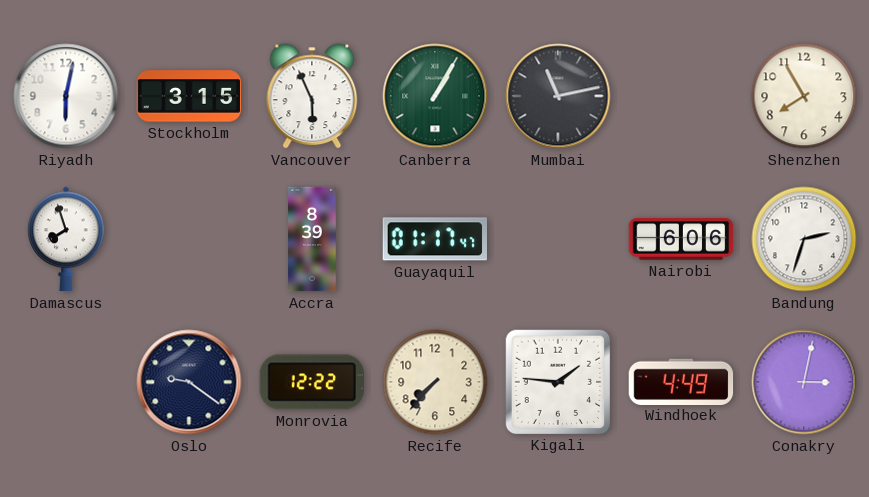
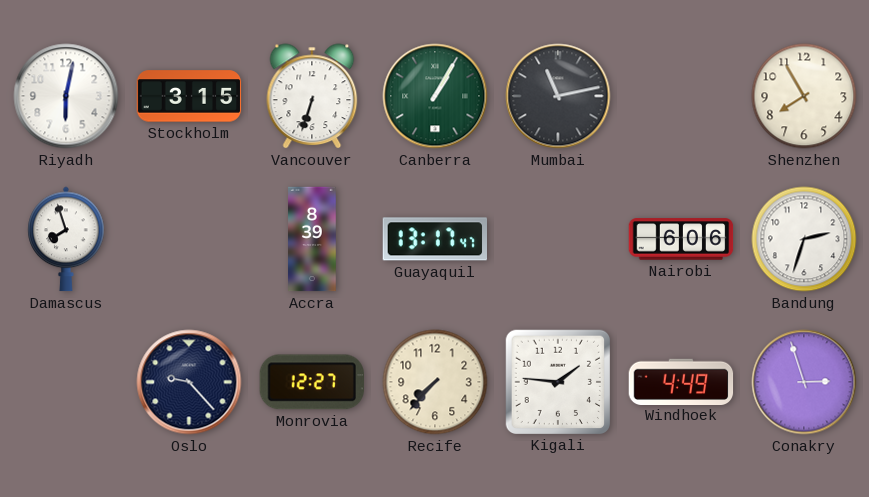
Vancouver: 5:56 -> 6:33
Guayaquil: 01:17 -> 13:17
Oslo: 9:21 -> 9:23
Monrovia: 12:22 -> 12:27
Conakry: 3:02 -> 2:57
